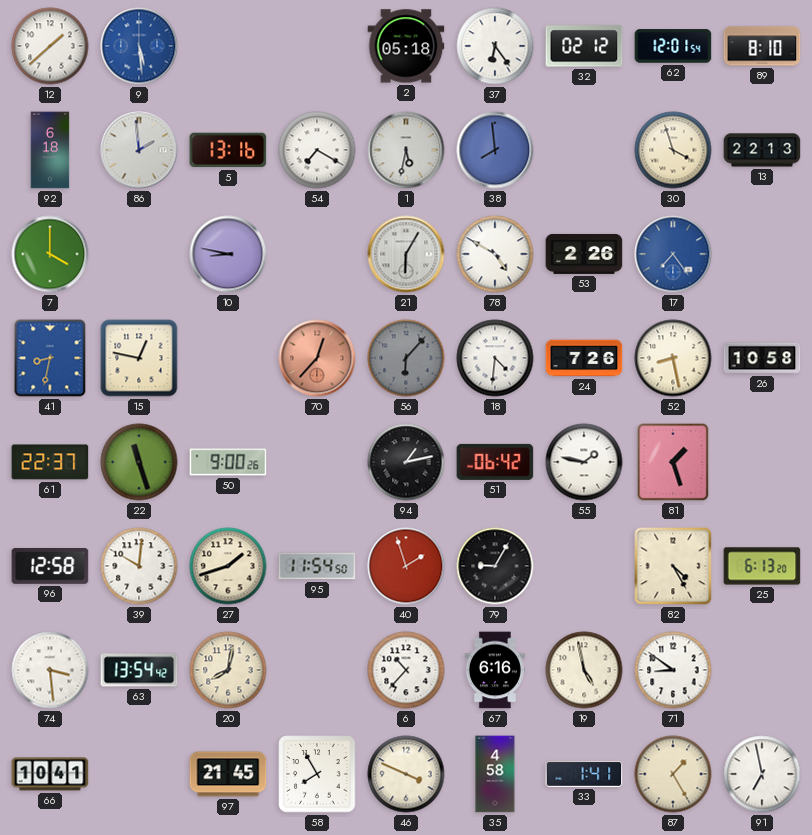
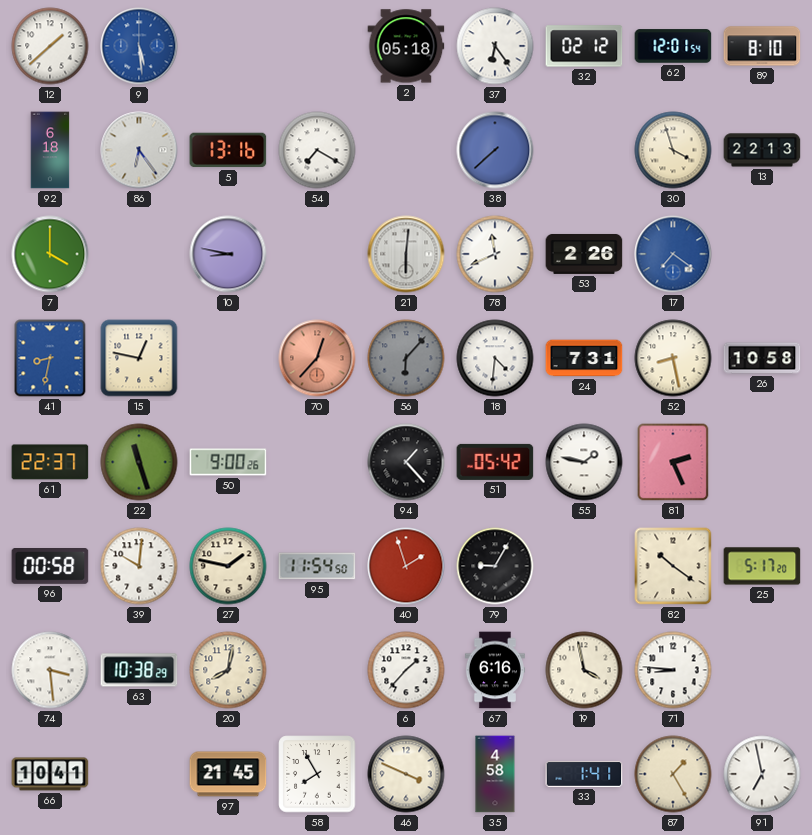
86: 1:59 -> 6:24
1: 5:32 -> none
38: 7:59 -> 7:38
21: 6:05 -> 6:01
78: 4:50 -> 11:41
17: 7:24 -> 7:21
24: 7:26 -> 7:31
94: 1:13 -> 1:23
51: 06:42 -> 05:42
81: 1:27 -> 2:26
96: 12:58 -> 00:58
27: 1:42 -> 1:47
82: 4:25 -> 10:21
25: 6:13 -> 5:17
63: 13:54 -> 10:38
6: 10:37 -> 1:37
19: 4:58 -> 3:58
71: 8:51 -> 8:46
